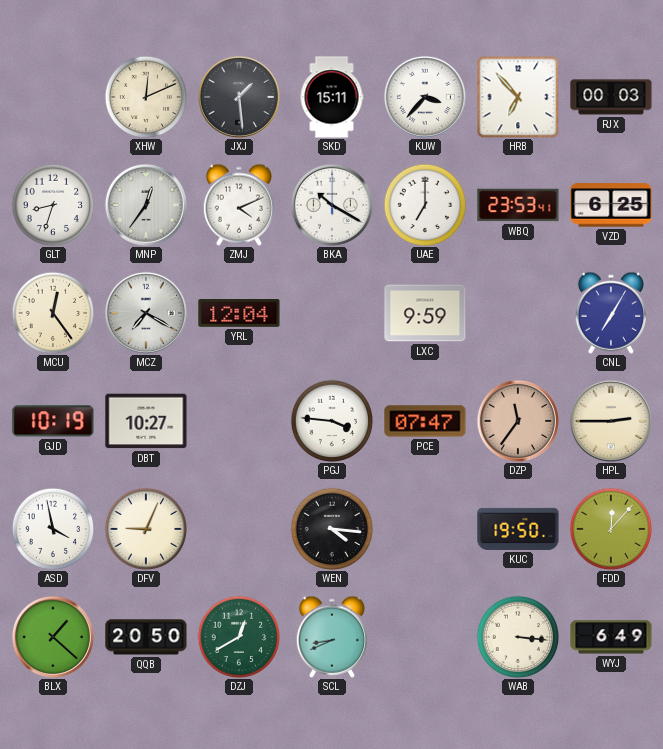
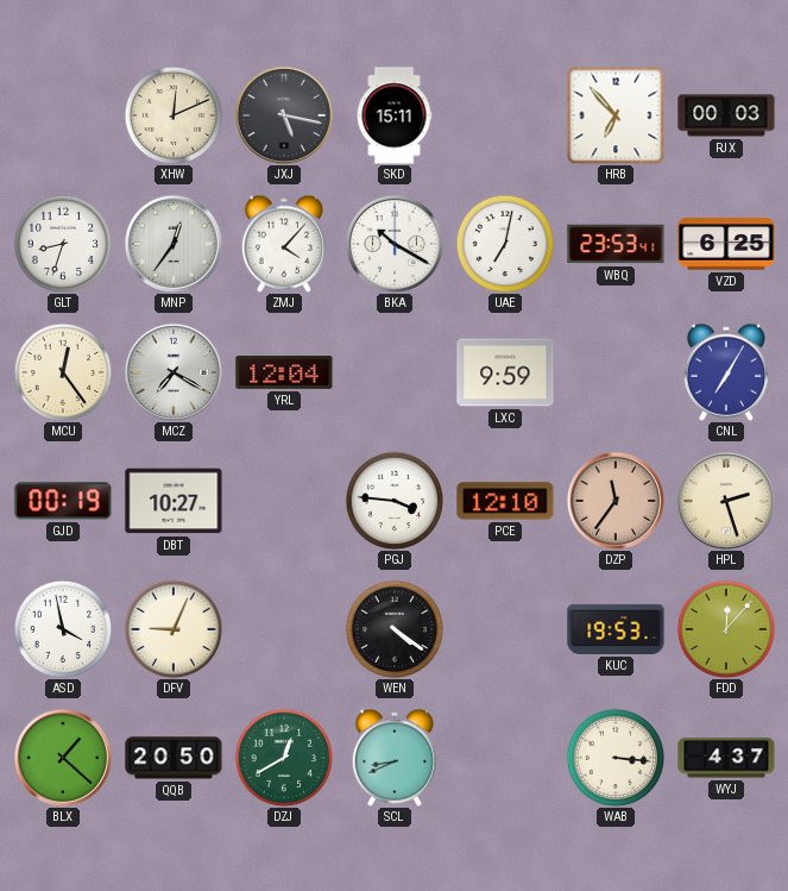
JXJ: 1:29 -> 5:17
KUW: 3:37 -> none
ZMJ: 4:11 -> 4:07
UAE: 7:00 -> 7:02
GJD: 10:19 -> 00:19
PCE: 07:47 -> 12:10
HPL: 2:45 -> 2:27
WEN: 4:16 -> 4:21
KUC: 19:50 -> 19:53
WYJ: 6:49 -> 4:37
